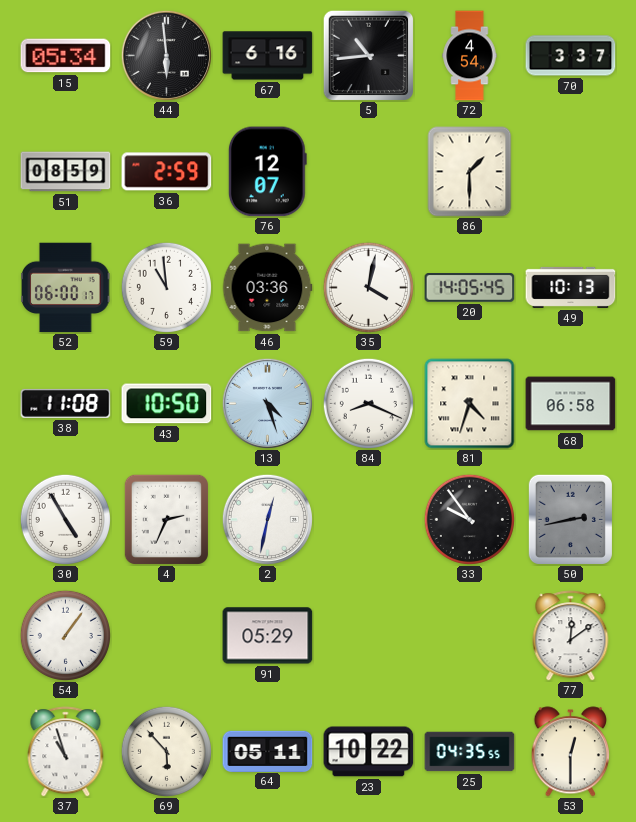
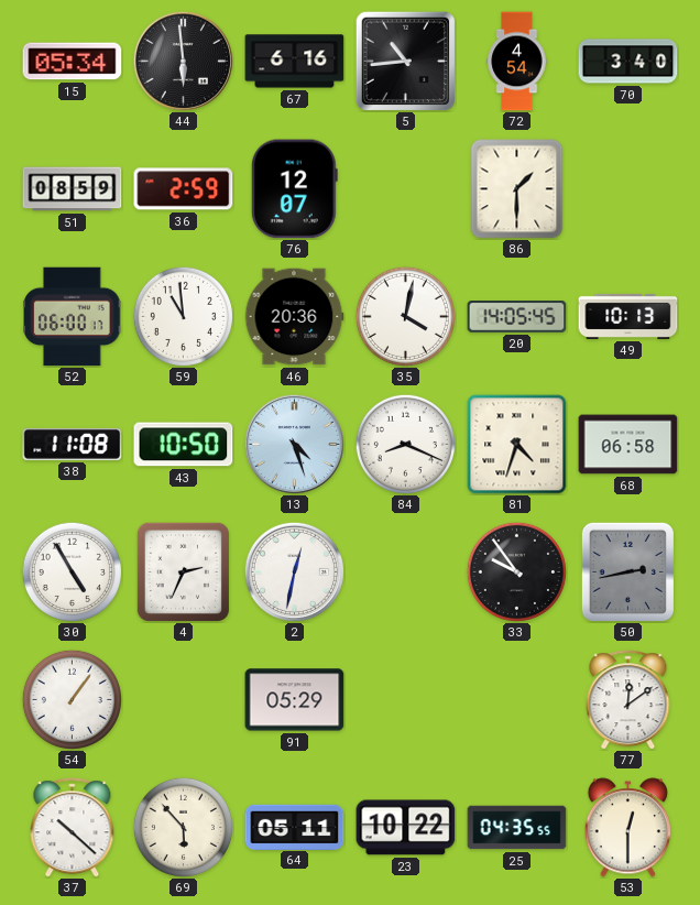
70: 3:37 -> 3:40
46: 03:36 -> 20:36
37: 10:57 -> 10:22
